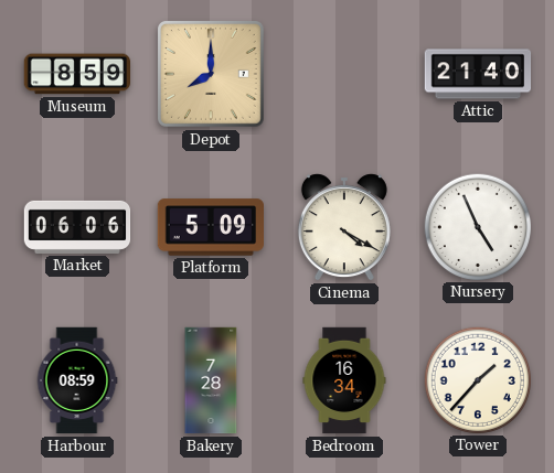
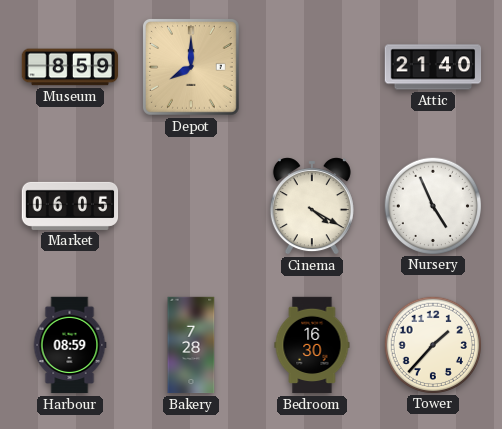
Market: 06:06 -> 06:05
Platform: 5:09 -> none
Bedroom: 16:34 -> 16:30
